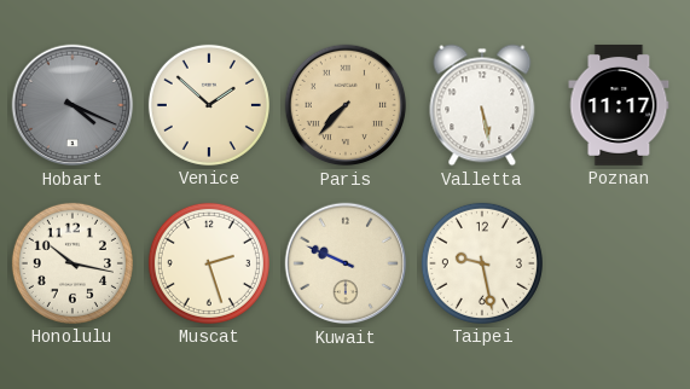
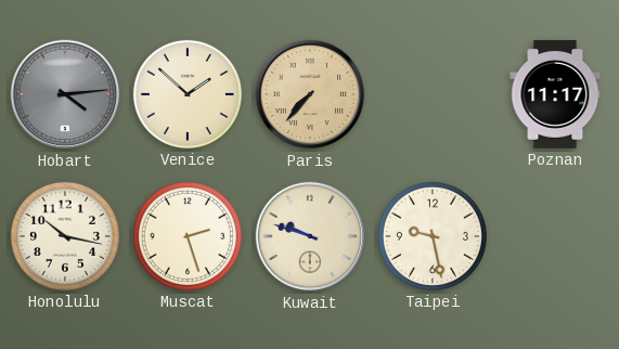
Hobart: 4:19 -> 4:14
Valletta: 5:28 -> none
Kuwait: 9:49 -> 9:48
